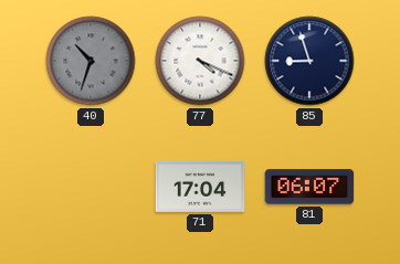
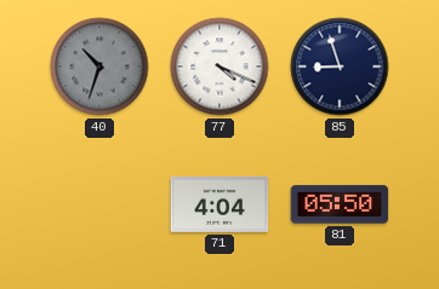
71: 17:04 -> 4:04
81: 06:07 -> 05:50
